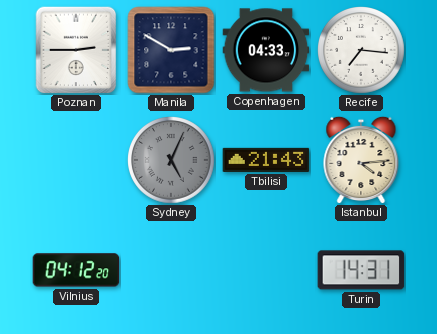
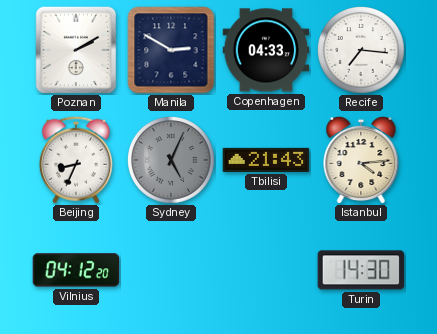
Poznan: 2:45 -> 2:10
Beijing: none -> 8:34
Turin: 14:31 -> 14:30
